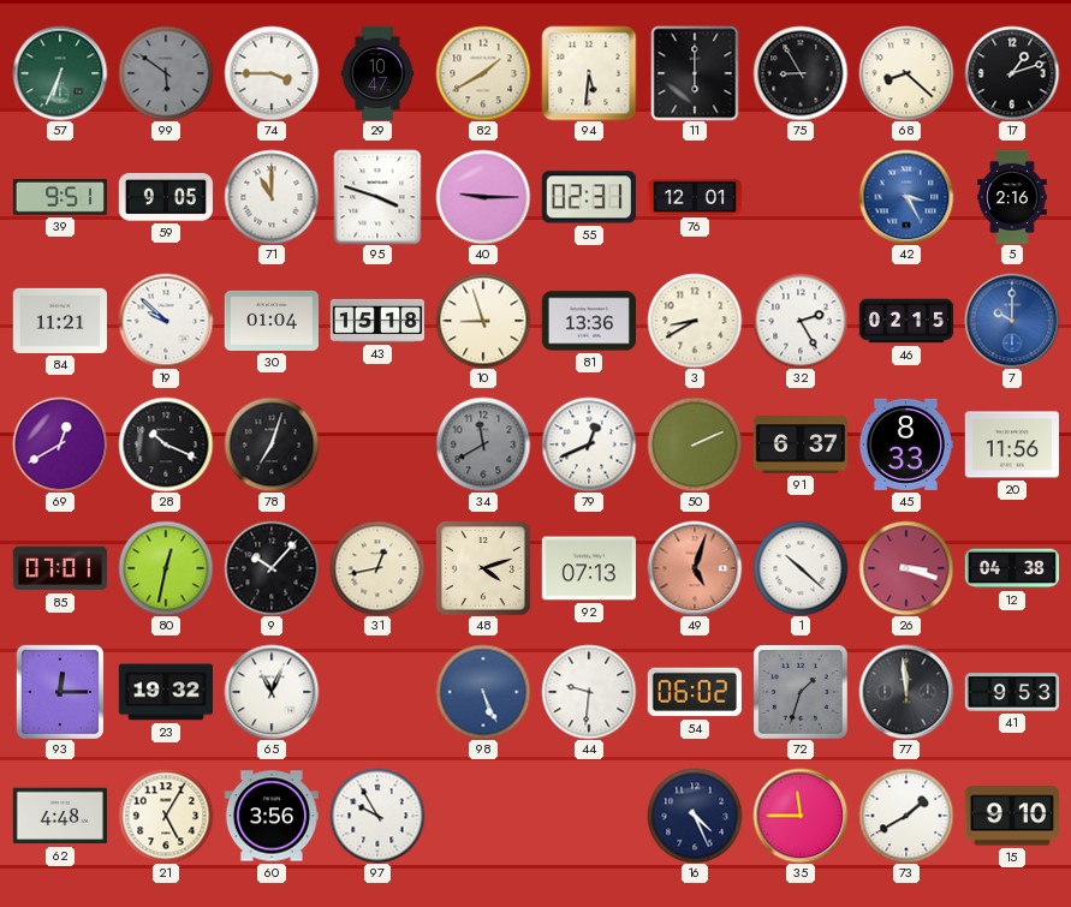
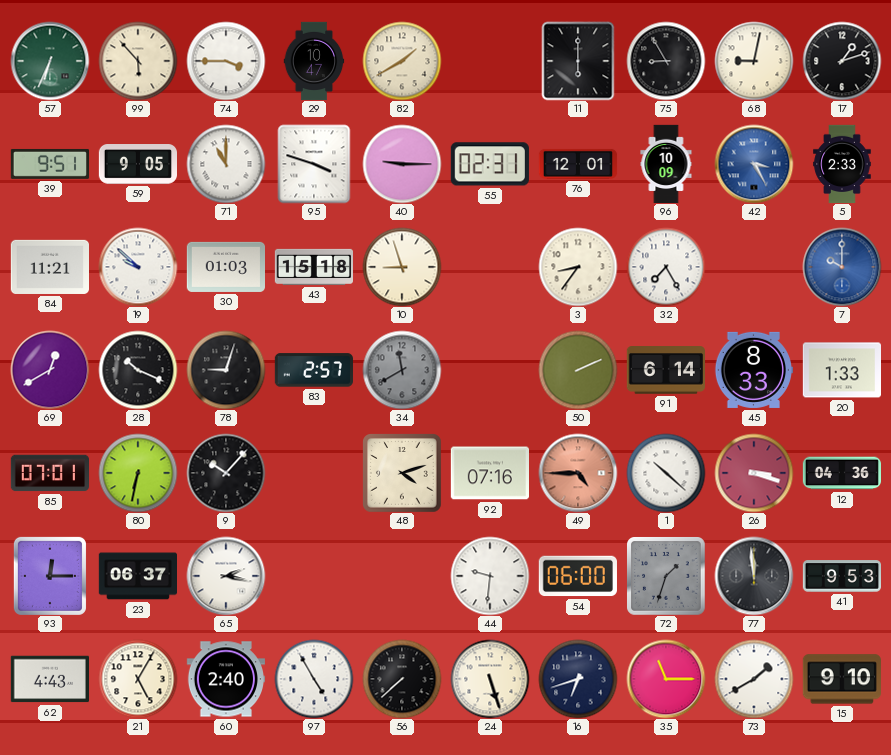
99: 5:51 -> 5:53
99 dial: grey -> cream
94: 5:31 -> none
68: 8:22 -> 9:02
96: none -> 10:09
5: 2:16 -> 2:33
30: 01:04 -> 01:03
81: 13:36 -> none
3: 8:40 -> 8:36
32: 2:25 -> 7:25
46: 02:15 -> none
78: 7:03 -> 9:03
83: none -> 2:57
79: 12:41 -> none
91: 6:37 -> 6:14
20: 11:56 -> 1:33
80: 12:32 -> 6:32
31: 12:43 -> none
92: 07:13 -> 07:16
49: 5:03 -> 4:45
12: 04:38 -> 04:36
23: 19:32 -> 06:37
65: 11:04 -> 2:17
98: 5:26 -> none
54: 06:02 -> 06:00
62: 4:48 -> 4:43
60: 3:56 -> 2:40
97: 9:55 -> 4:55
56: none -> 7:38
24: none -> 5:27
16: 4:26 -> 6:42
35: 11:45 -> 11:15
